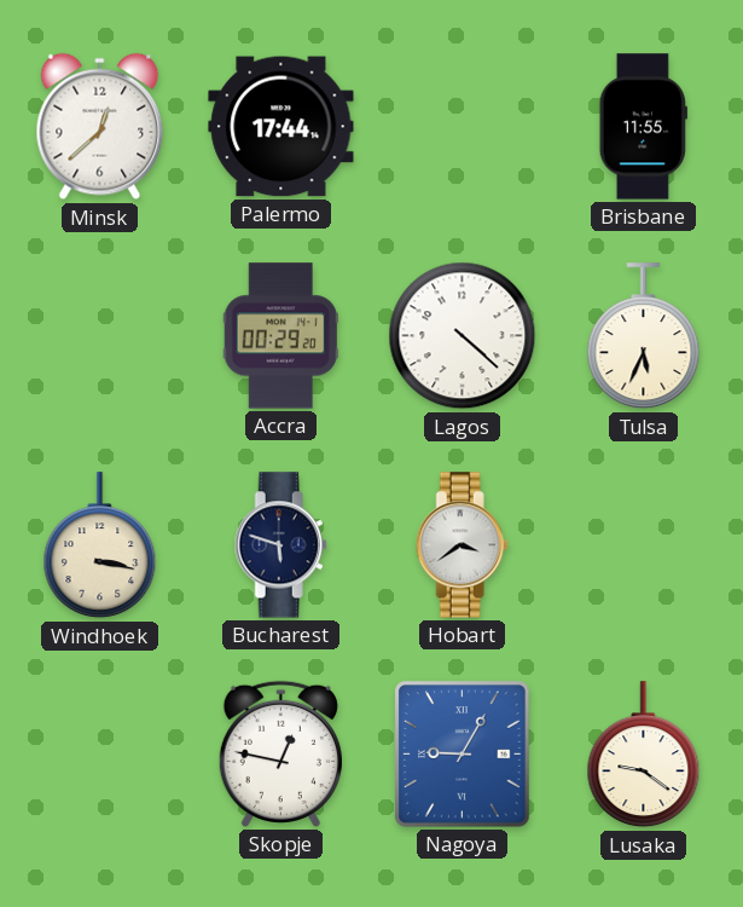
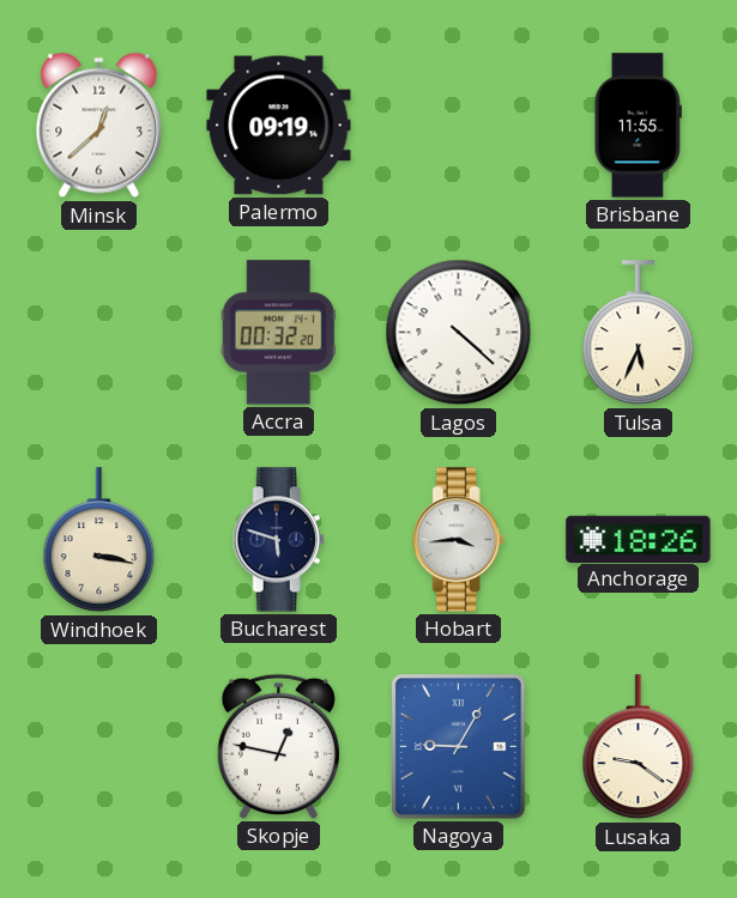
Palermo: 17:44 -> 09:19
Accra: 00:29 -> 00:32
Hobart: 3:39 -> 3:44
Anchorage: none -> 18:26
